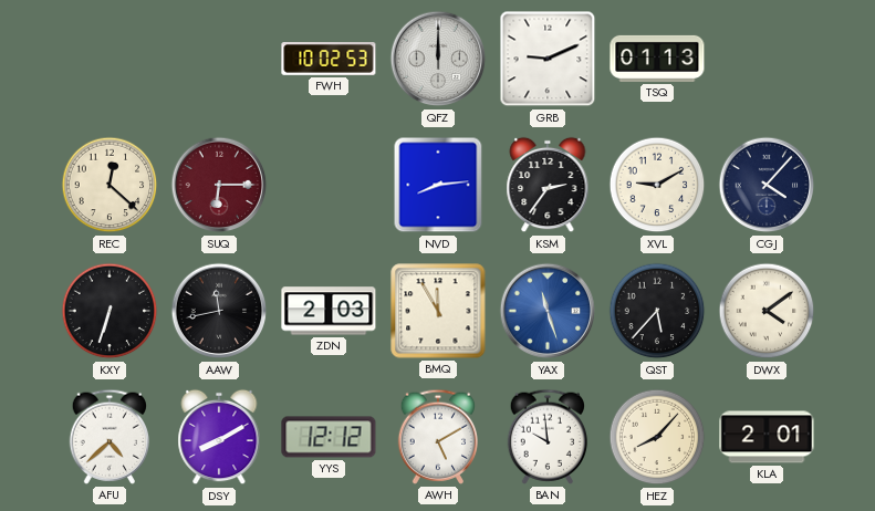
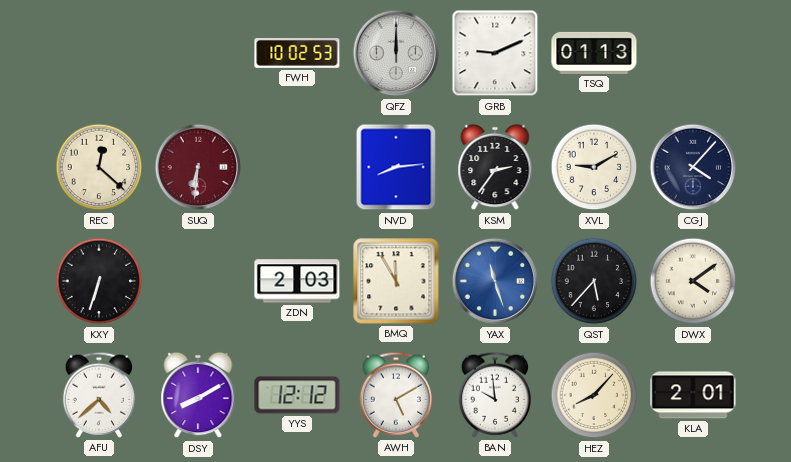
SUQ: 6:15 -> 6:31
AAW: 11:43 -> none
